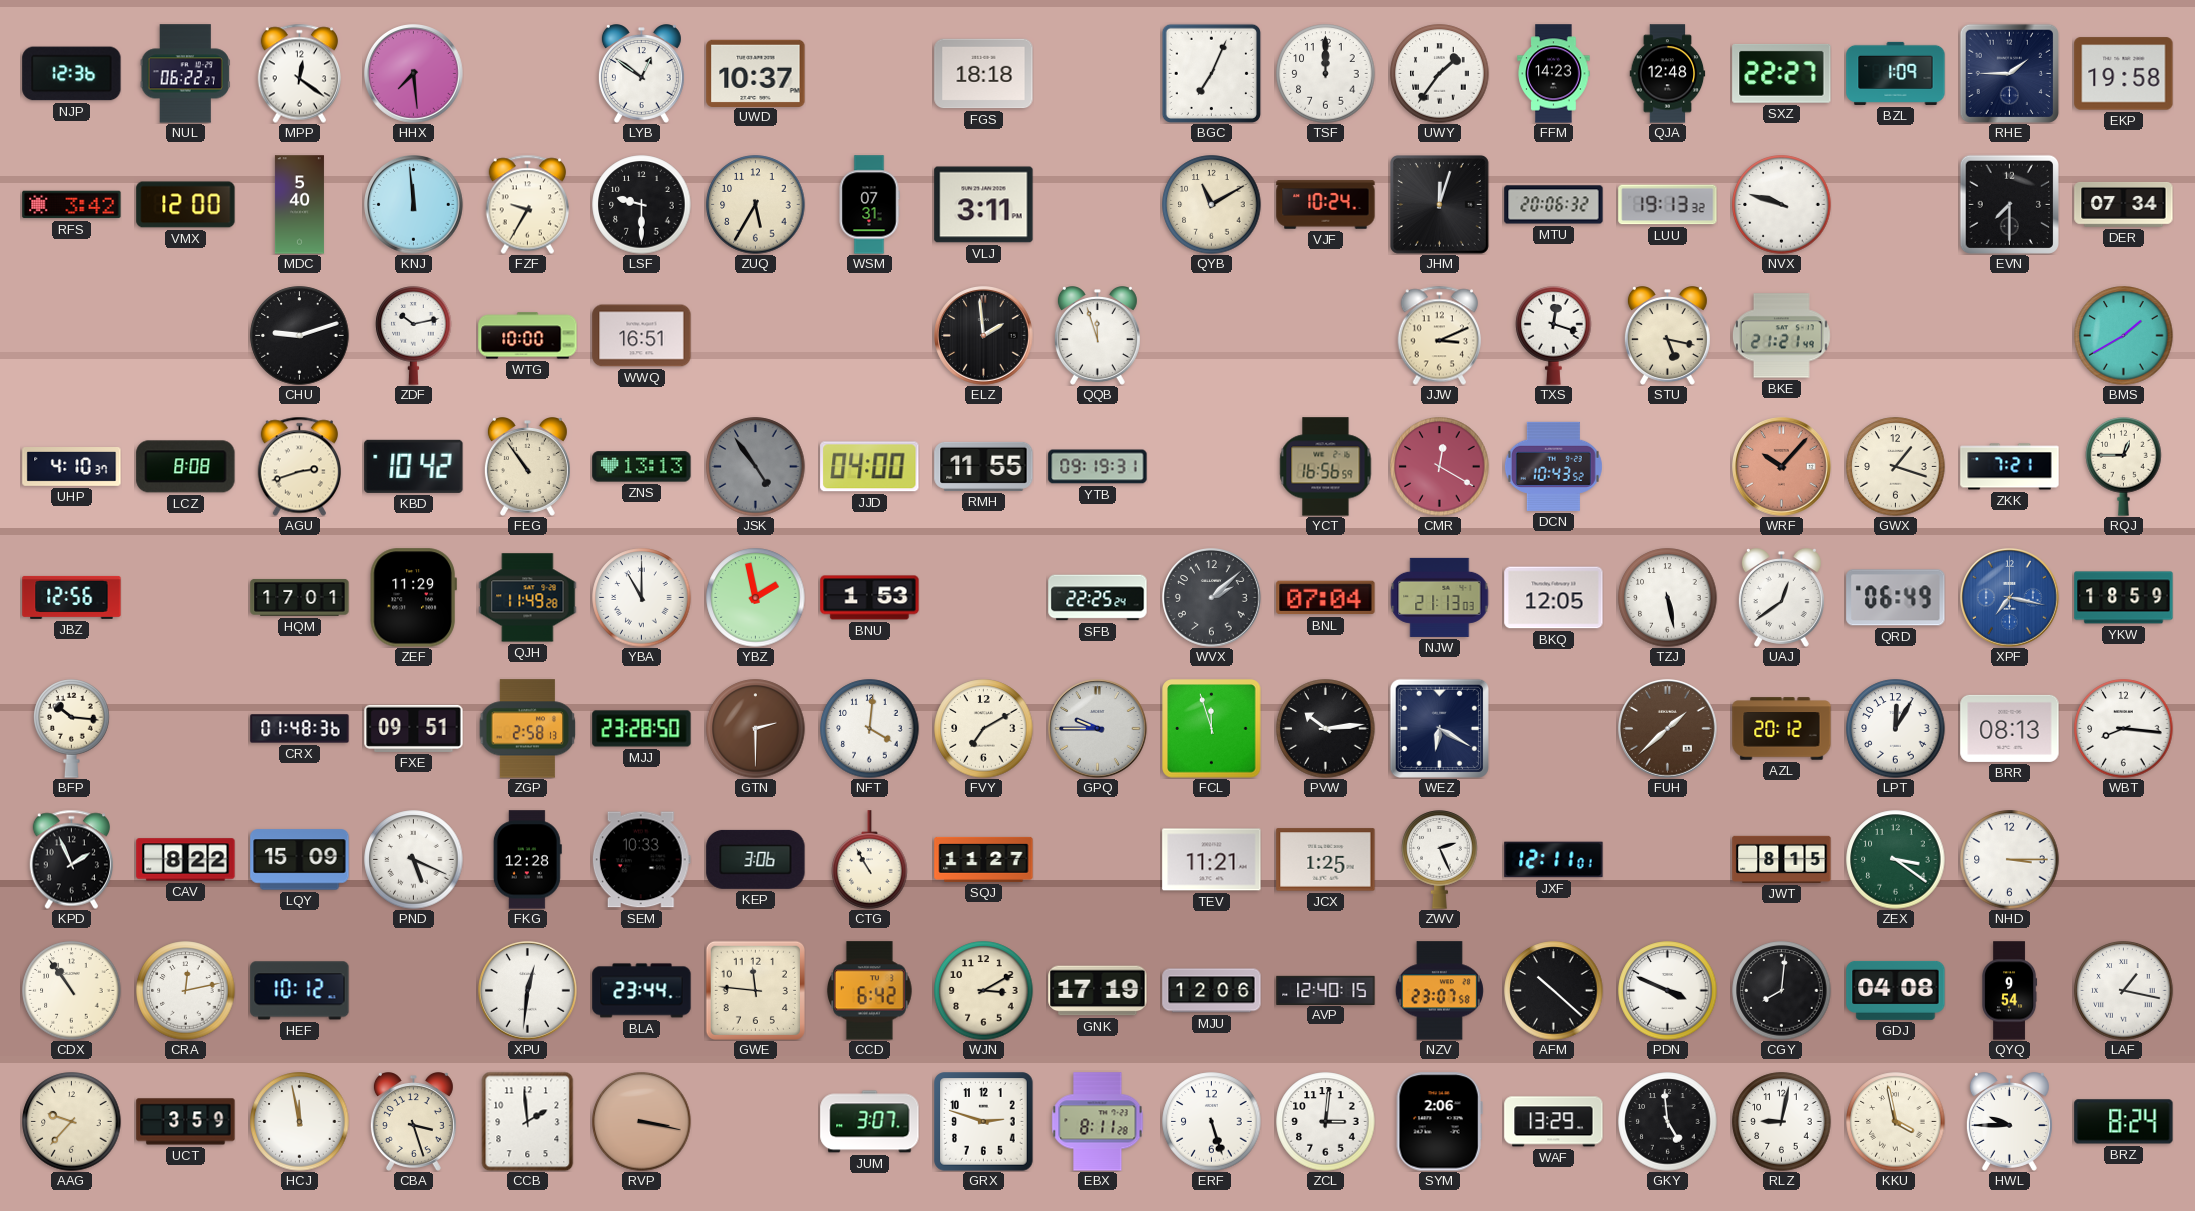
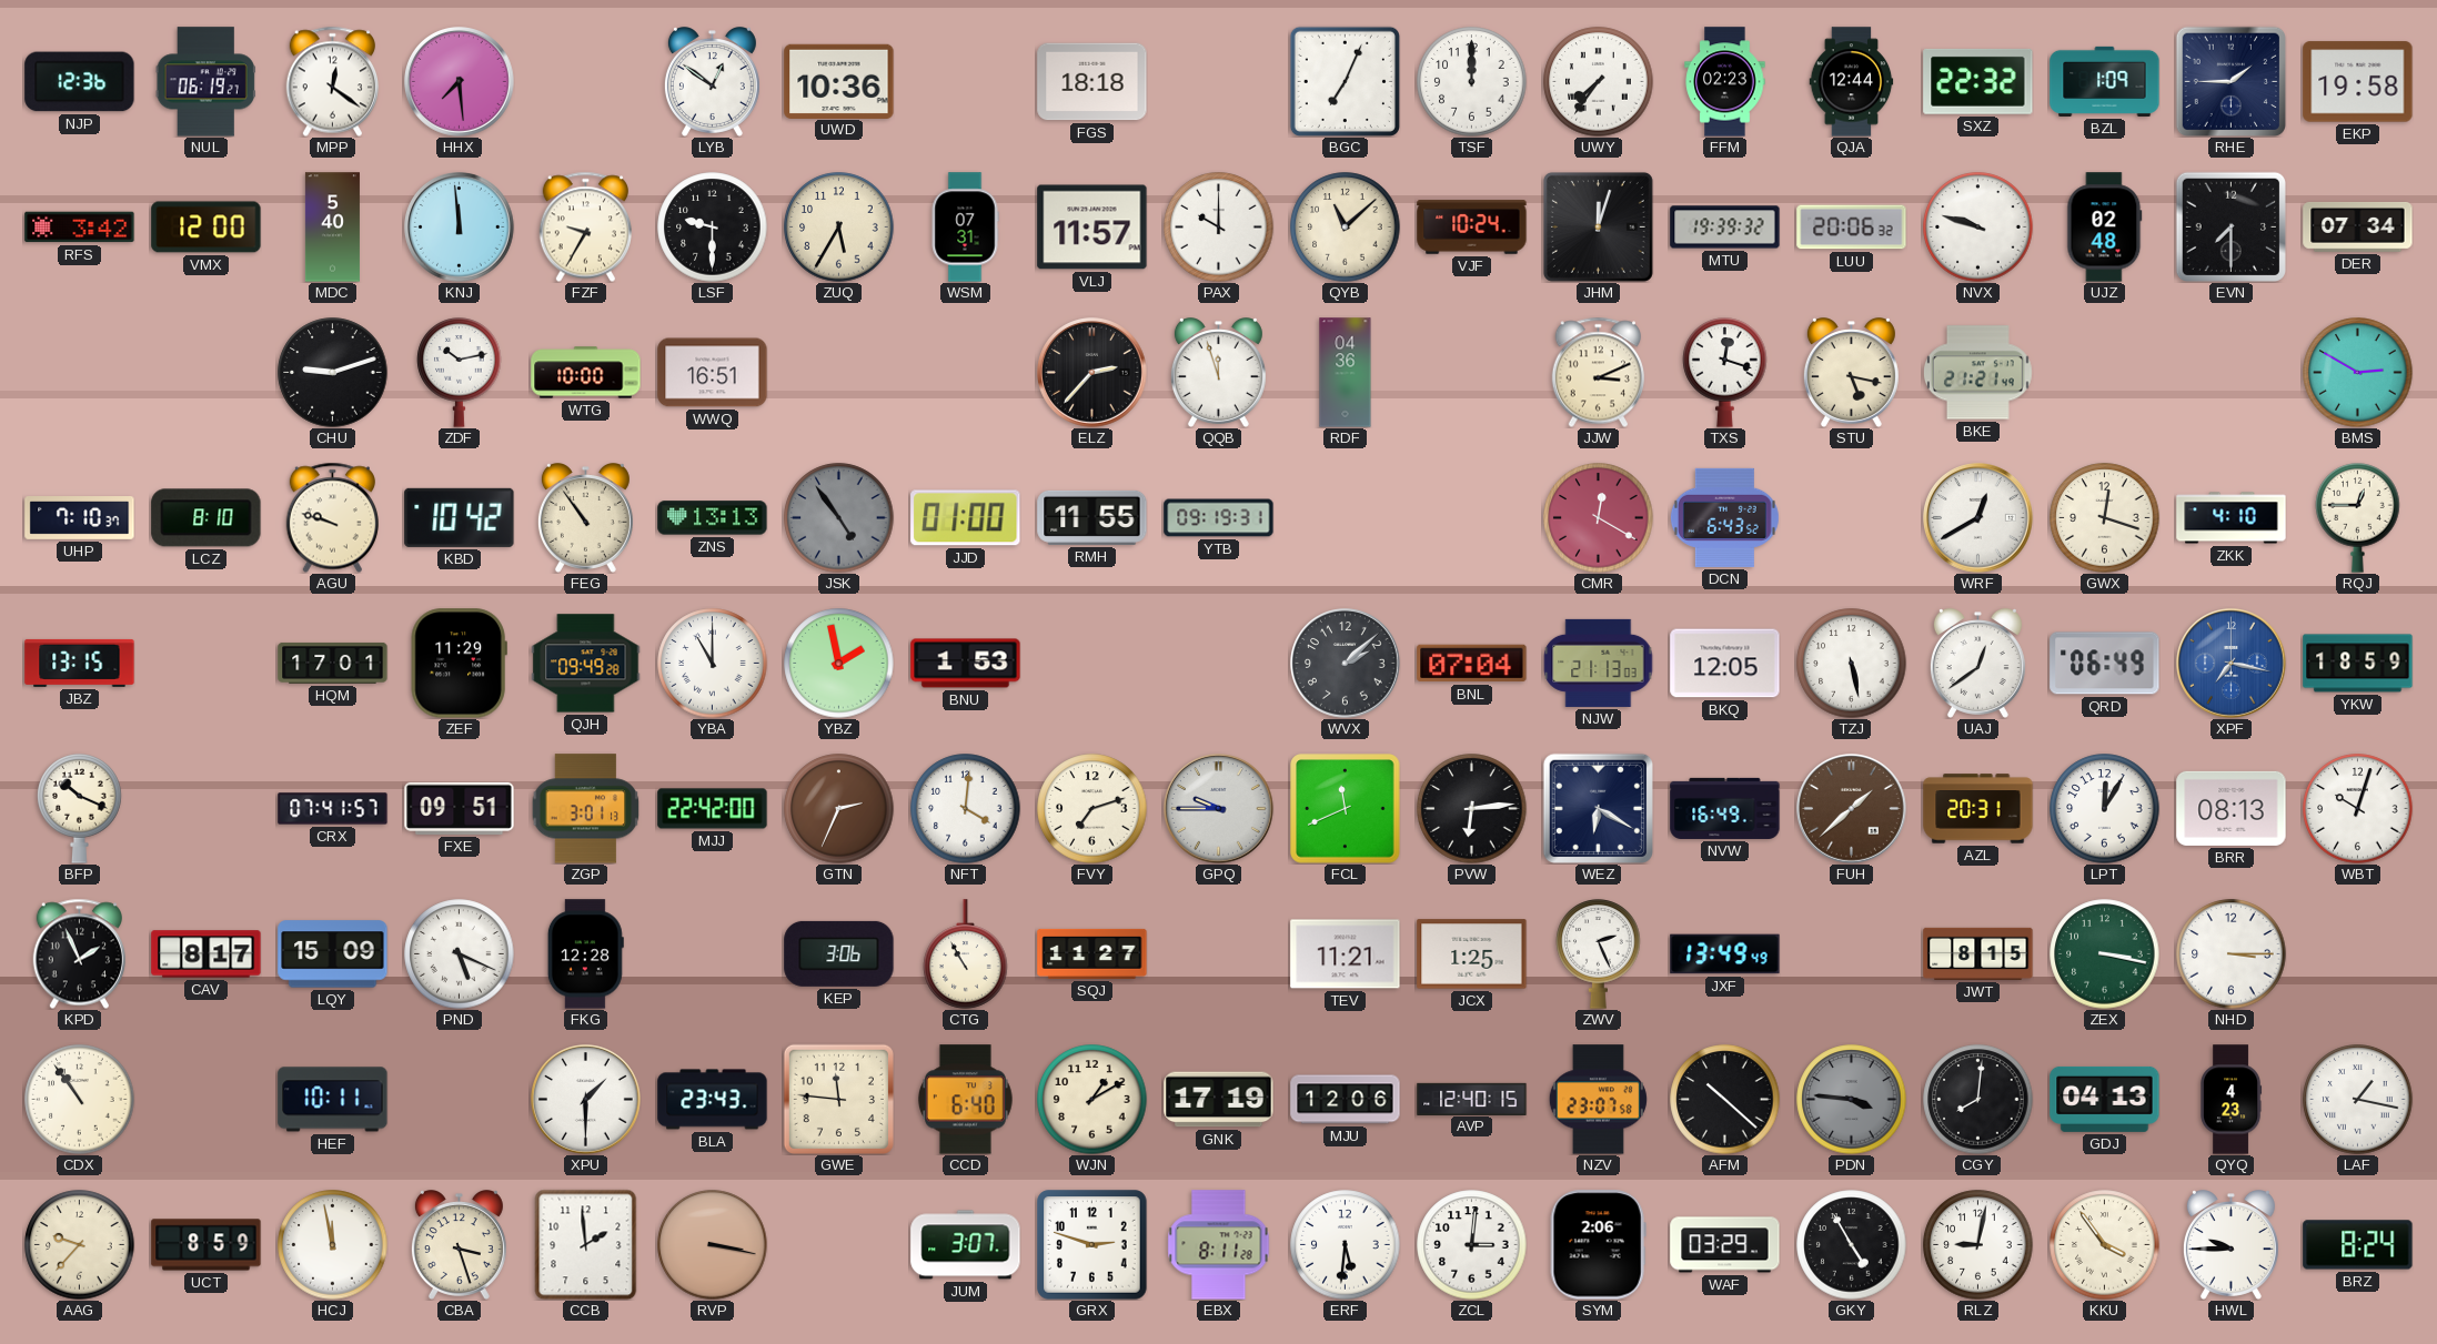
NUL: 06:22 -> 06:19
UWD: 10:37 -> 10:36
UWY: 1:36 -> 7:36
FFM: 14:23 -> 02:23
QJA: 12:48 -> 12:44
SXZ: 22:27 -> 22:32
VLJ: 3:11 -> 11:57
PAX: none -> 10:00
QYB: 11:10 -> 11:08
MTU: 20:06 -> 19:39
LUU: 19:13 -> 20:06
UJZ: none -> 02:48
ELZ: 1:59 -> 2:37
RDF: none -> 04:36
BMS: 1:40 -> 2:50
UHP: 4:10 -> 7:10
LCZ: 8:08 -> 8:10
AGU: 2:42 -> 9:48
JJD: 04:00 -> 01:00
YCT: 16:56 -> none
DCN: 10:43 -> 6:43
WRF: 10:07 -> 12:40
WRF dial: salmon -> white
GWX: 1:18 -> 12:18
ZKK: 7:21 -> 4:10
JBZ: 12:56 -> 13:15
QJH: 11:49 -> 09:49
SFB: 22:25 -> none
BFP: 10:16 -> 10:19
CRX: 01:48 -> 07:41
ZGP: 2:58 -> 3:01
MJJ: 23:28 -> 22:42
GTN: 2:30 -> 2:34
FVY: 7:10 -> 7:12
FCL: 11:57 -> 11:41
PVW: 10:14 -> 6:14
NVW: none -> 16:49
AZL: 20:12 -> 20:31
WBT: 8:16 -> 10:03
CAV: 8:22 -> 8:17
SEM: 10:33 -> none
JXF: 12:11 -> 13:49
ZEX: 3:21 -> 3:17
CRA: 12:13 -> none
HEF: 10:12 -> 10:11
XPU: 12:31 -> 1:30
BLA: 23:44 -> 23:43
CCD: 6:42 -> 6:40
WJN: 3:10 -> 1:10
PDN: 3:49 -> 3:46
PDN dial: white -> grey
GDJ: 04:08 -> 04:13
QYQ: 9:54 -> 4:23
UCT: 3:59 -> 8:59
ERF: 5:27 -> 5:31
WAF: 13:29 -> 03:29
GKY: 4:59 -> 4:55
KKU: 3:58 -> 3:54
